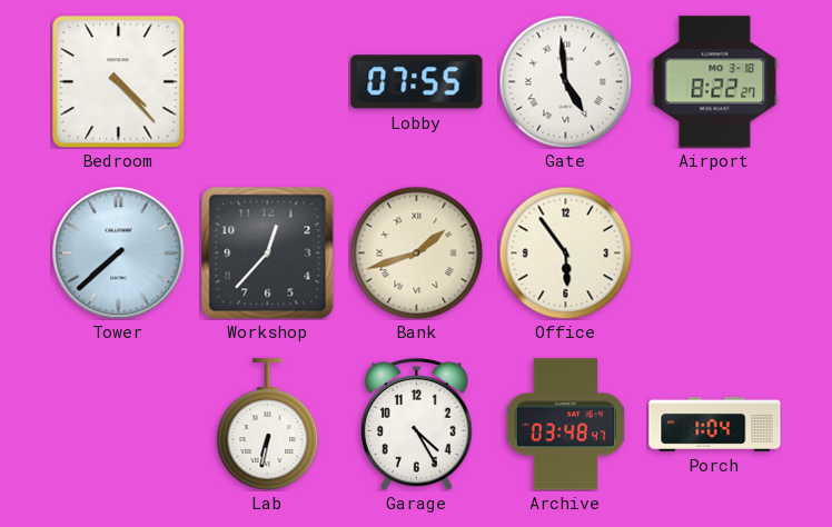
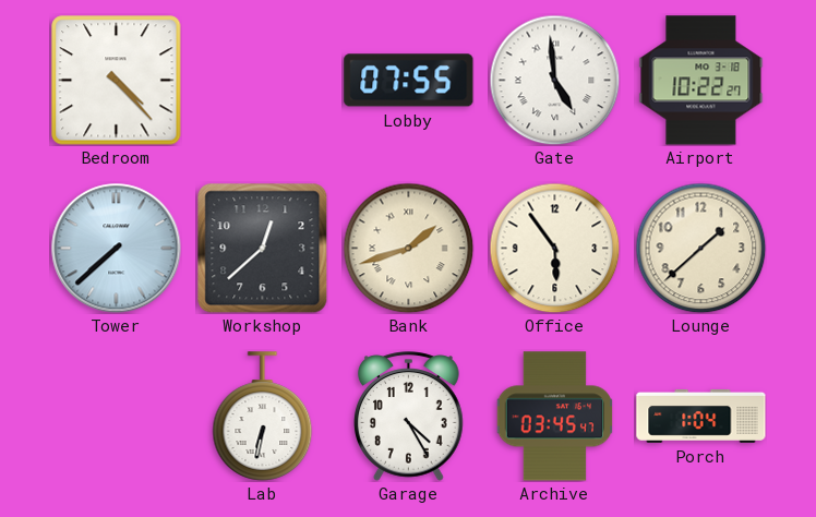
Airport: 8:22 -> 10:22
Workshop: 12:37 -> 12:38
Lounge: none -> 1:38
Archive: 03:48 -> 03:45
